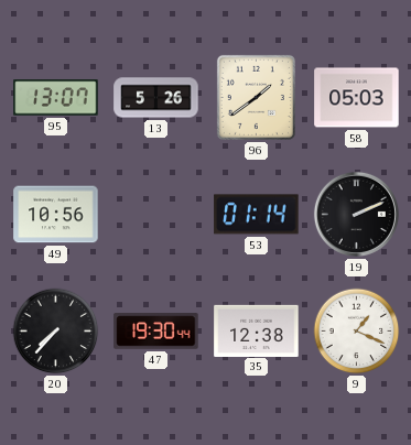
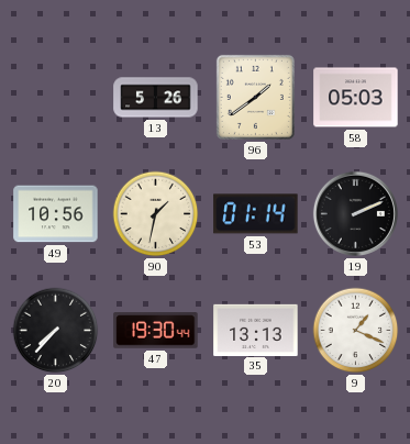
95: 13:07 -> none
90: none -> 1:32
35: 12:38 -> 13:13
